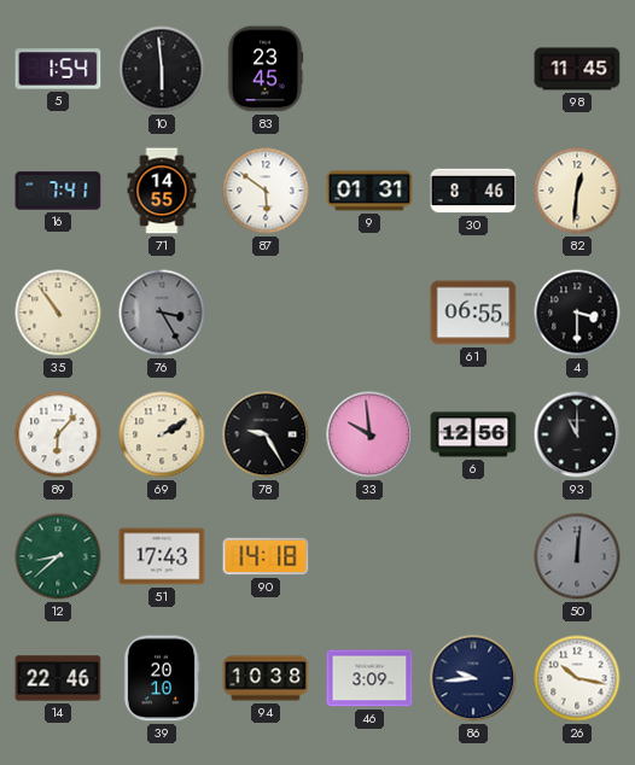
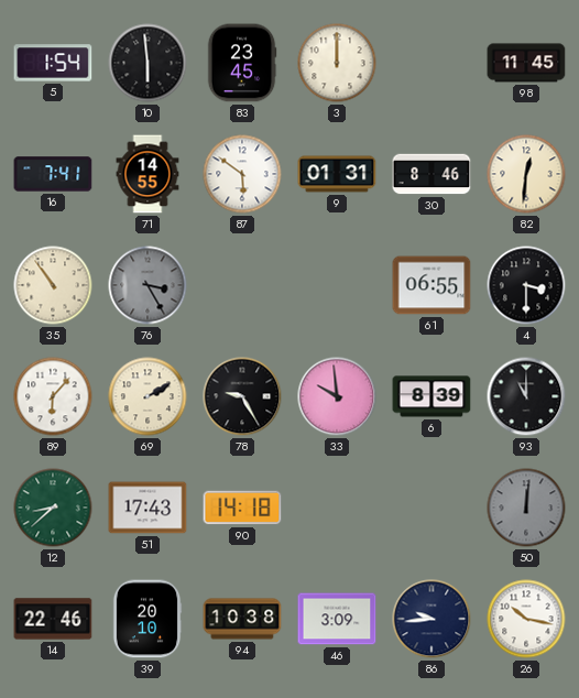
3: none -> 12:00
6: 12:56 -> 8:39
